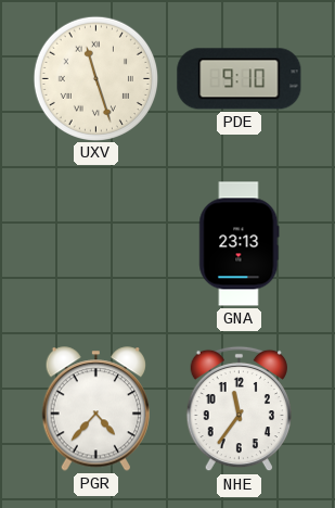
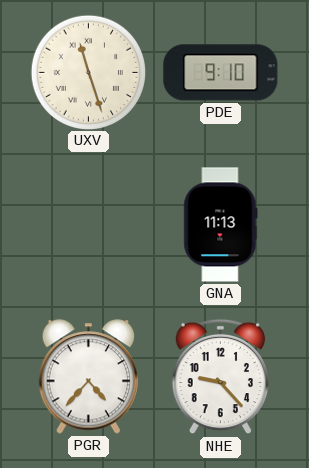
GNA: 23:13 -> 11:13
NHE: 11:36 -> 9:23
